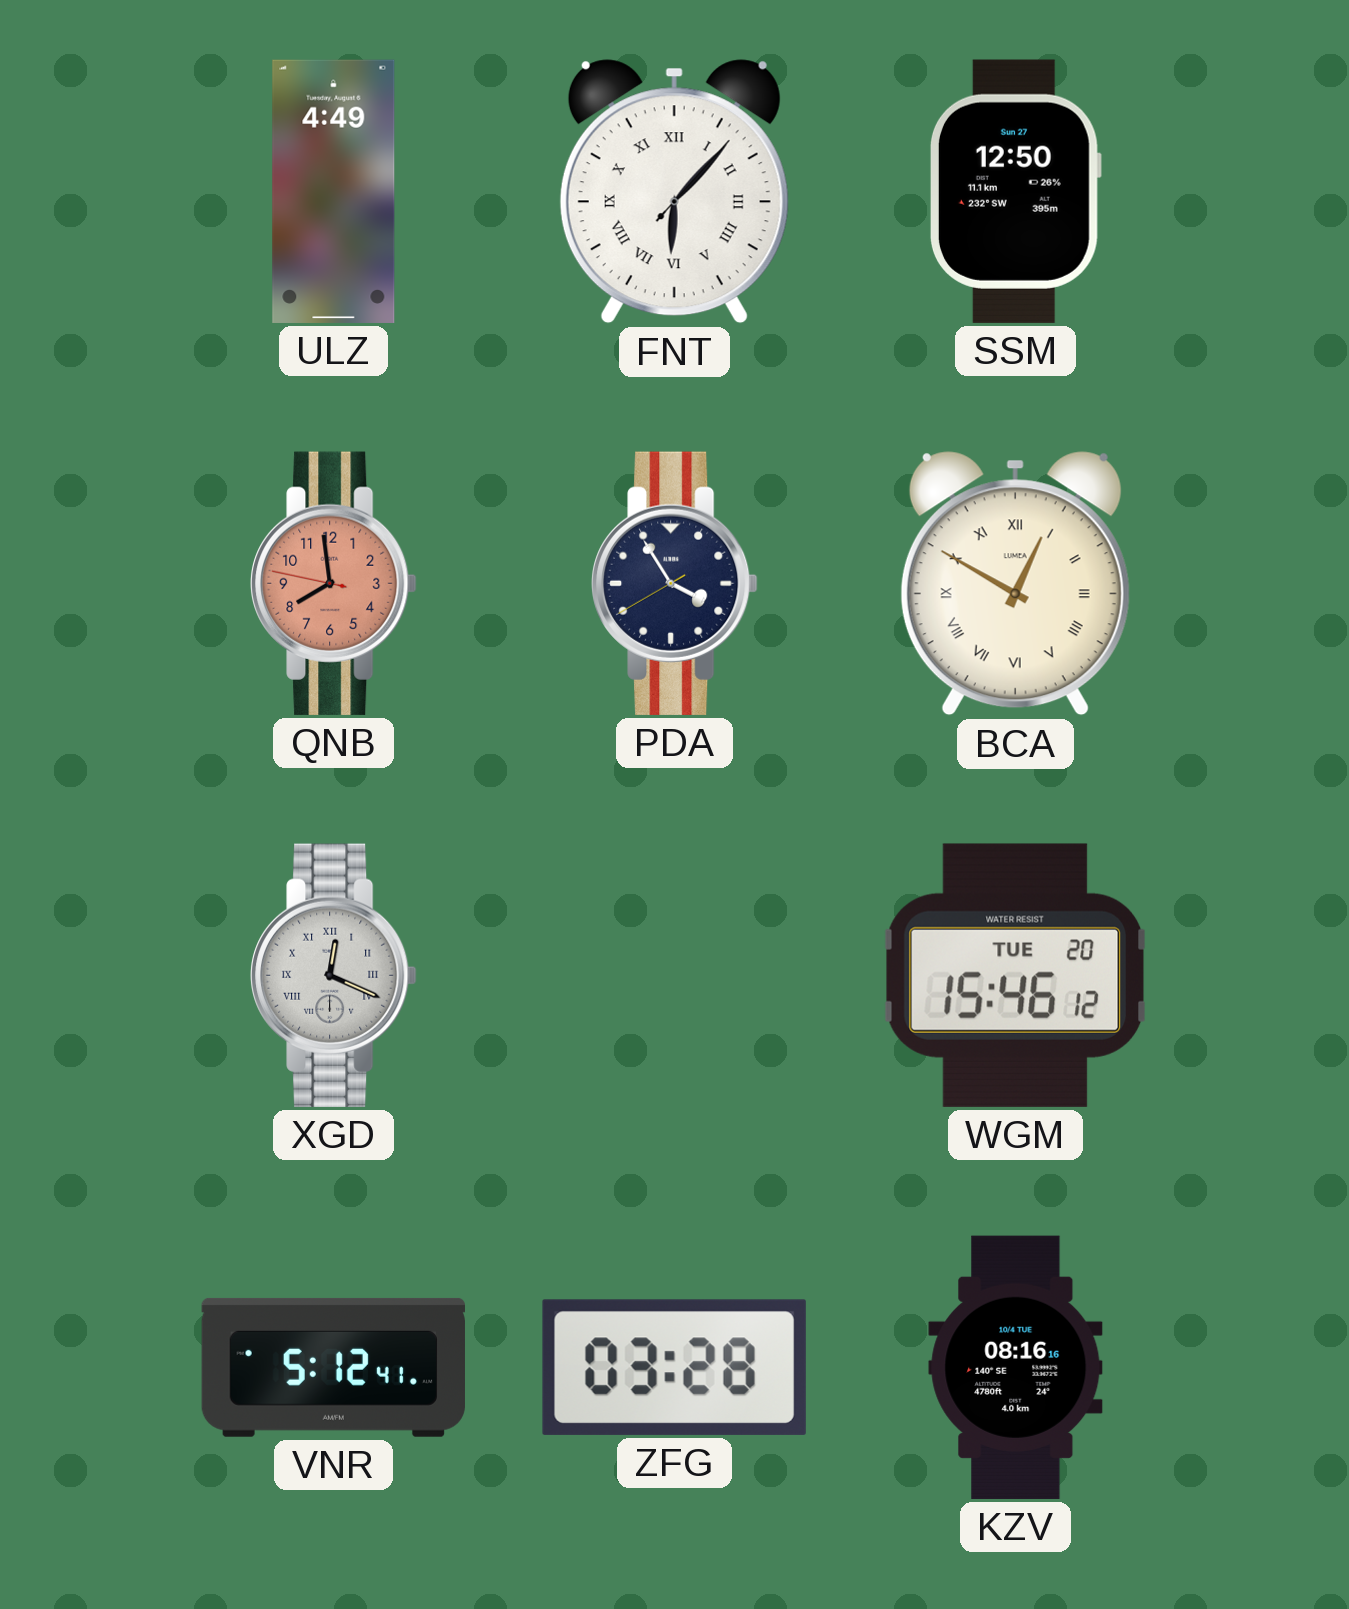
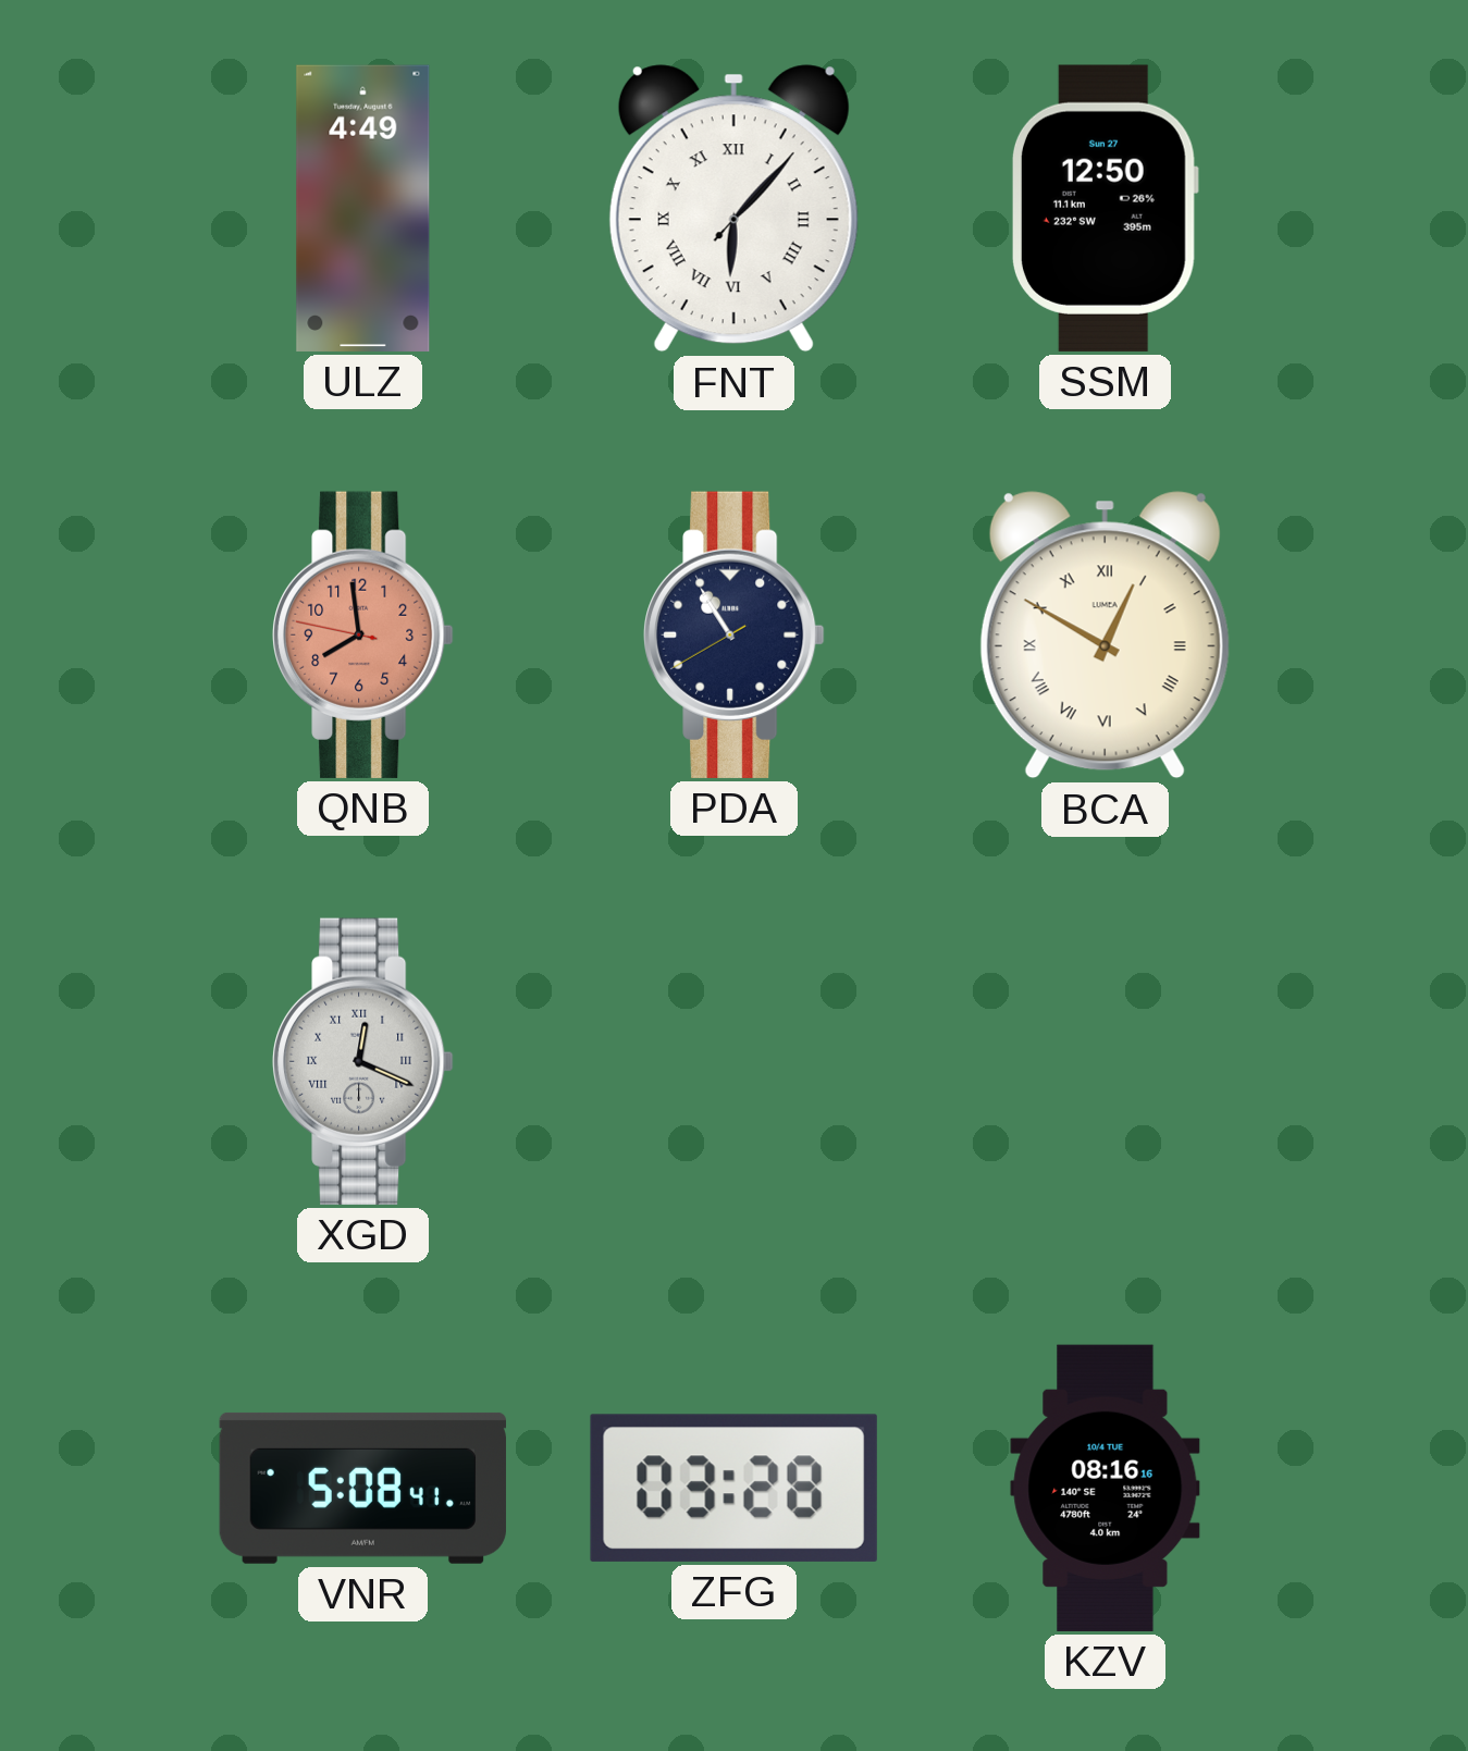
PDA: 3:54 -> 10:54
WGM: 15:46 -> none
VNR: 5:12 -> 5:08
